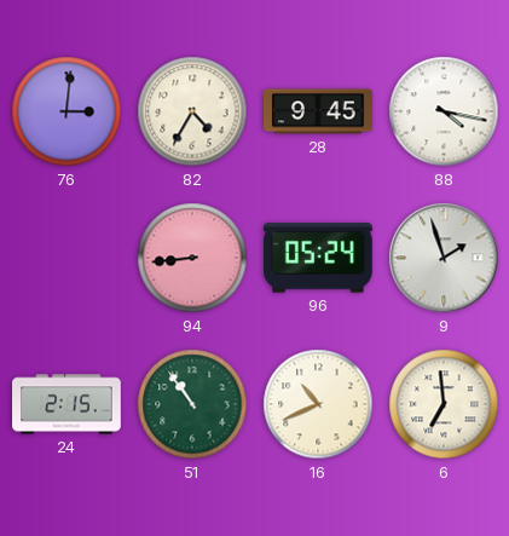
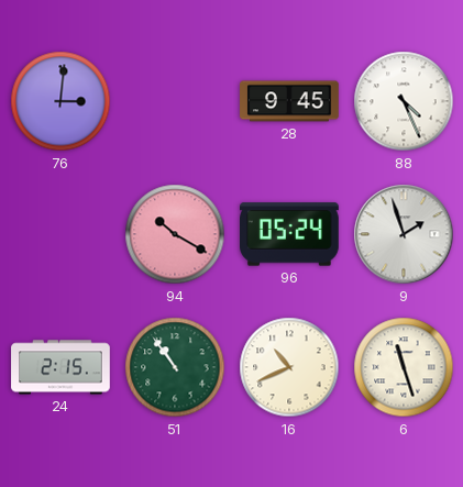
82: 4:35 -> none
88: 4:17 -> 4:26
94: 8:44 -> 10:20
6: 6:59 -> 11:27
